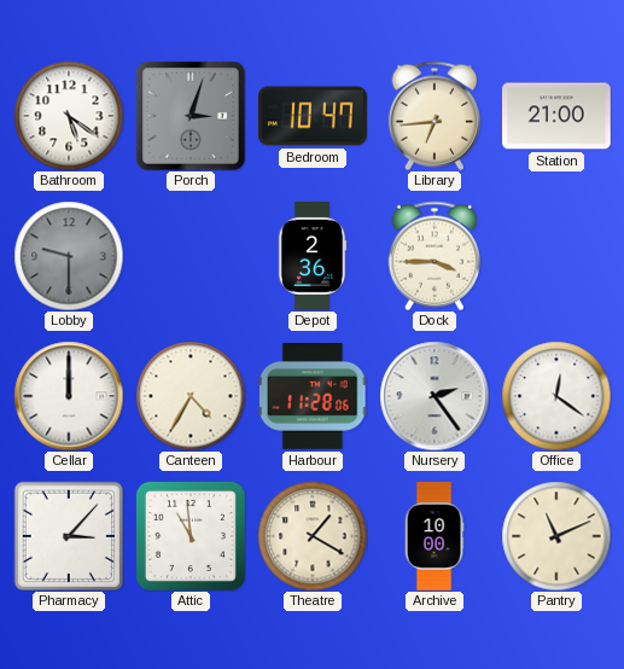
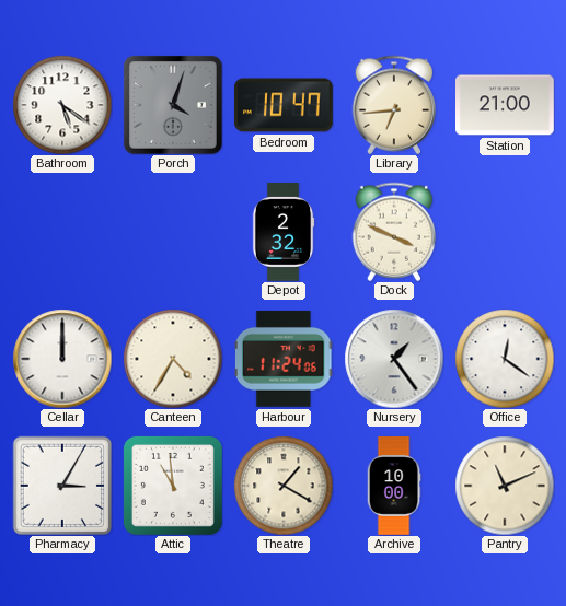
Porch: 3:03 -> 4:03
Lobby: 9:30 -> none
Depot: 2:36 -> 2:32
Dock: 3:45 -> 3:49
Harbour: 11:28 -> 11:24
Nursery: 2:24 -> 1:24
Pharmacy: 3:07 -> 3:05
